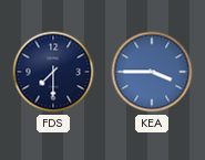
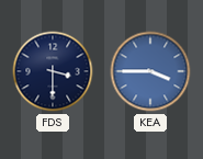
FDS: 7:30 -> 3:30
